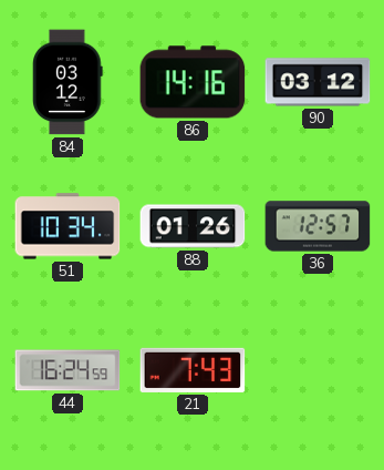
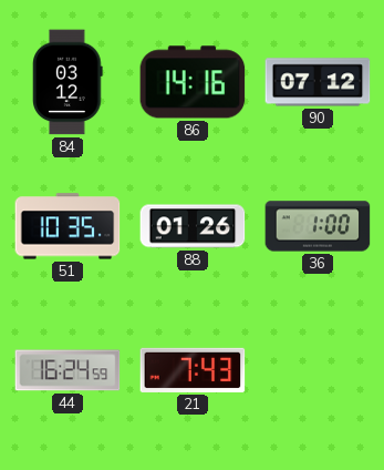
90: 03:12 -> 07:12
51: 10:34 -> 10:35
36: 12:57 -> 1:00
